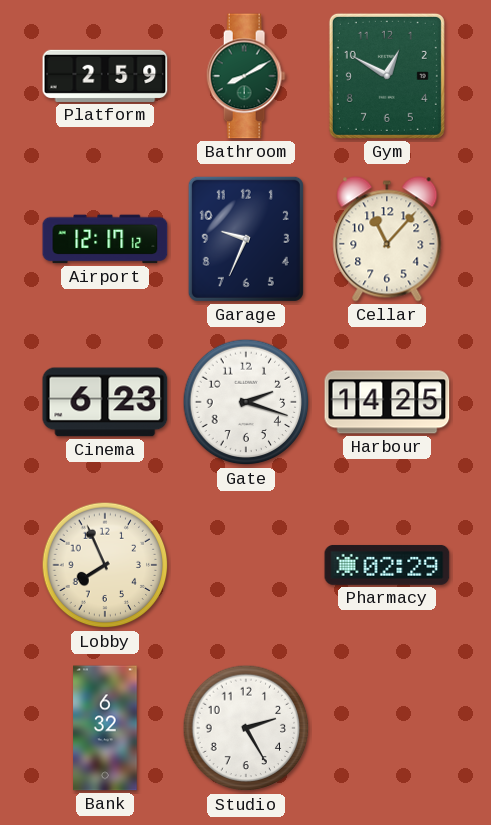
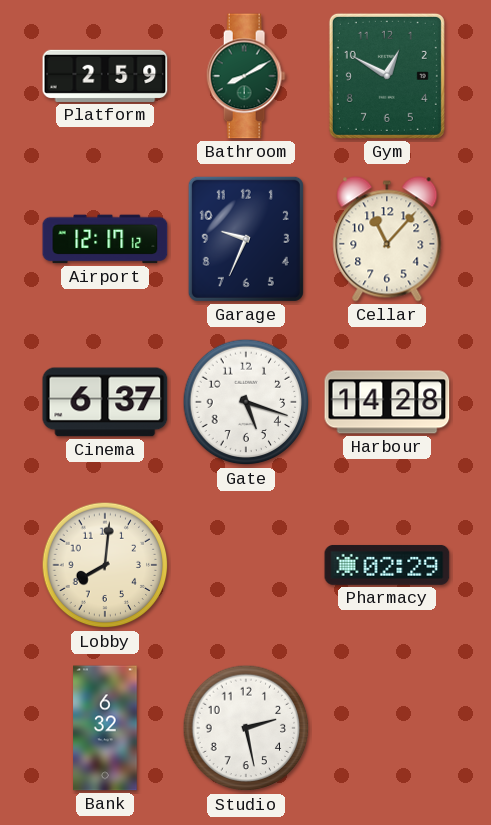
Cinema: 6:23 -> 6:37
Gate: 2:18 -> 5:18
Harbour: 14:25 -> 14:28
Lobby: 7:56 -> 8:01
Studio: 2:25 -> 2:28
